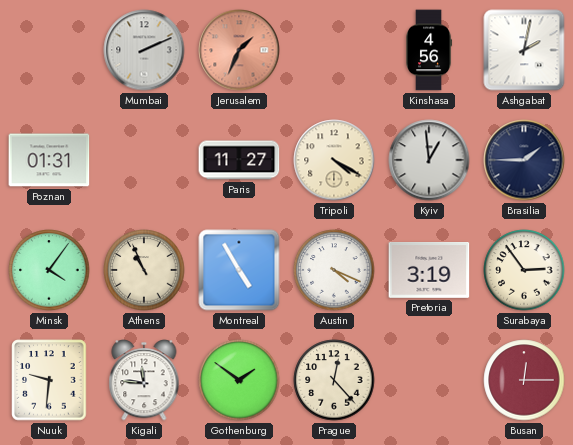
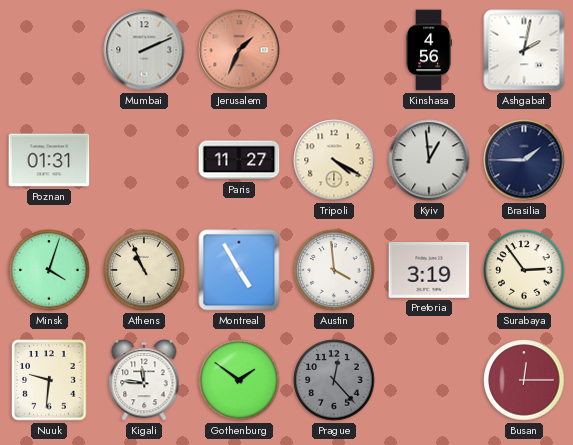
Minsk: 4:06 -> 4:03
Austin: 4:19 -> 3:59
Prague dial: cream -> grey
